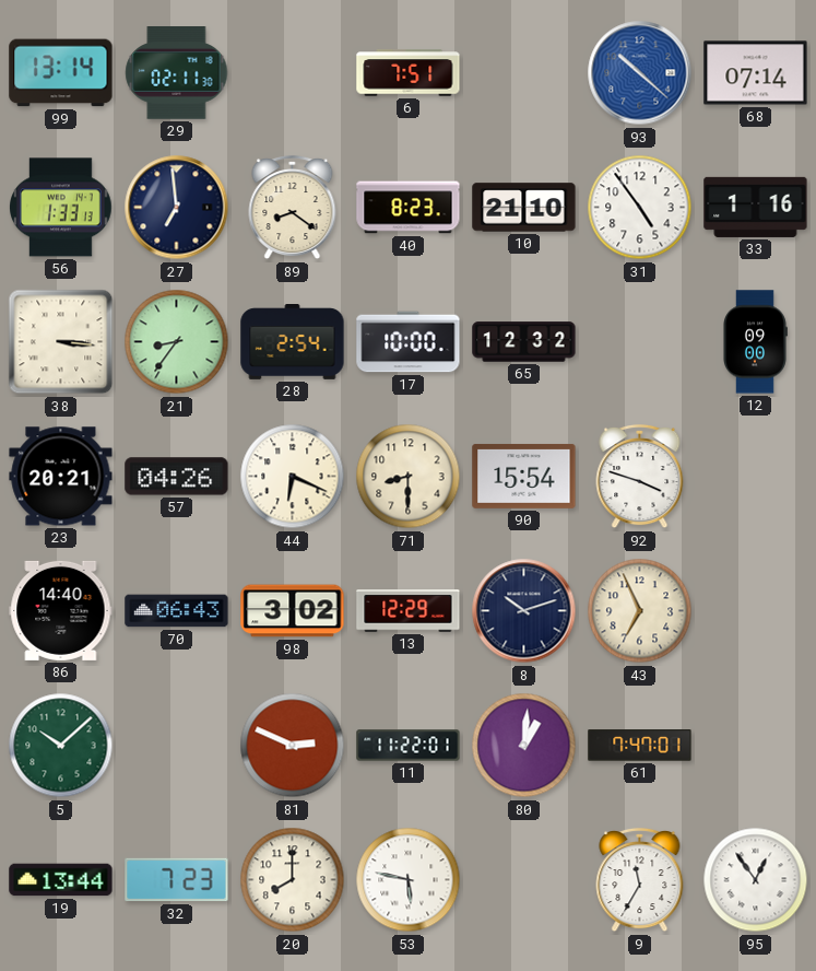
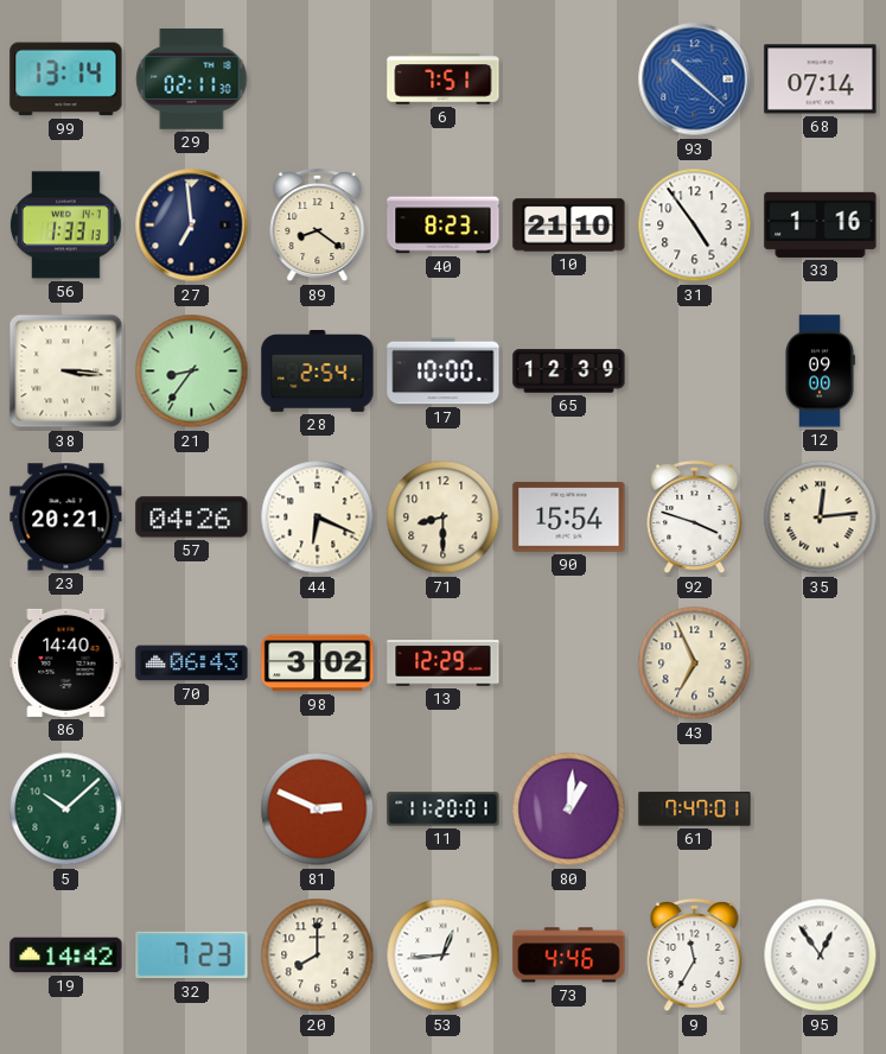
65: 12:32 -> 12:39
35: none -> 12:14
8: 10:12 -> none
11: 11:22 -> 11:20
19: 13:44 -> 14:42
53: 5:47 -> 12:44
73: none -> 4:46
